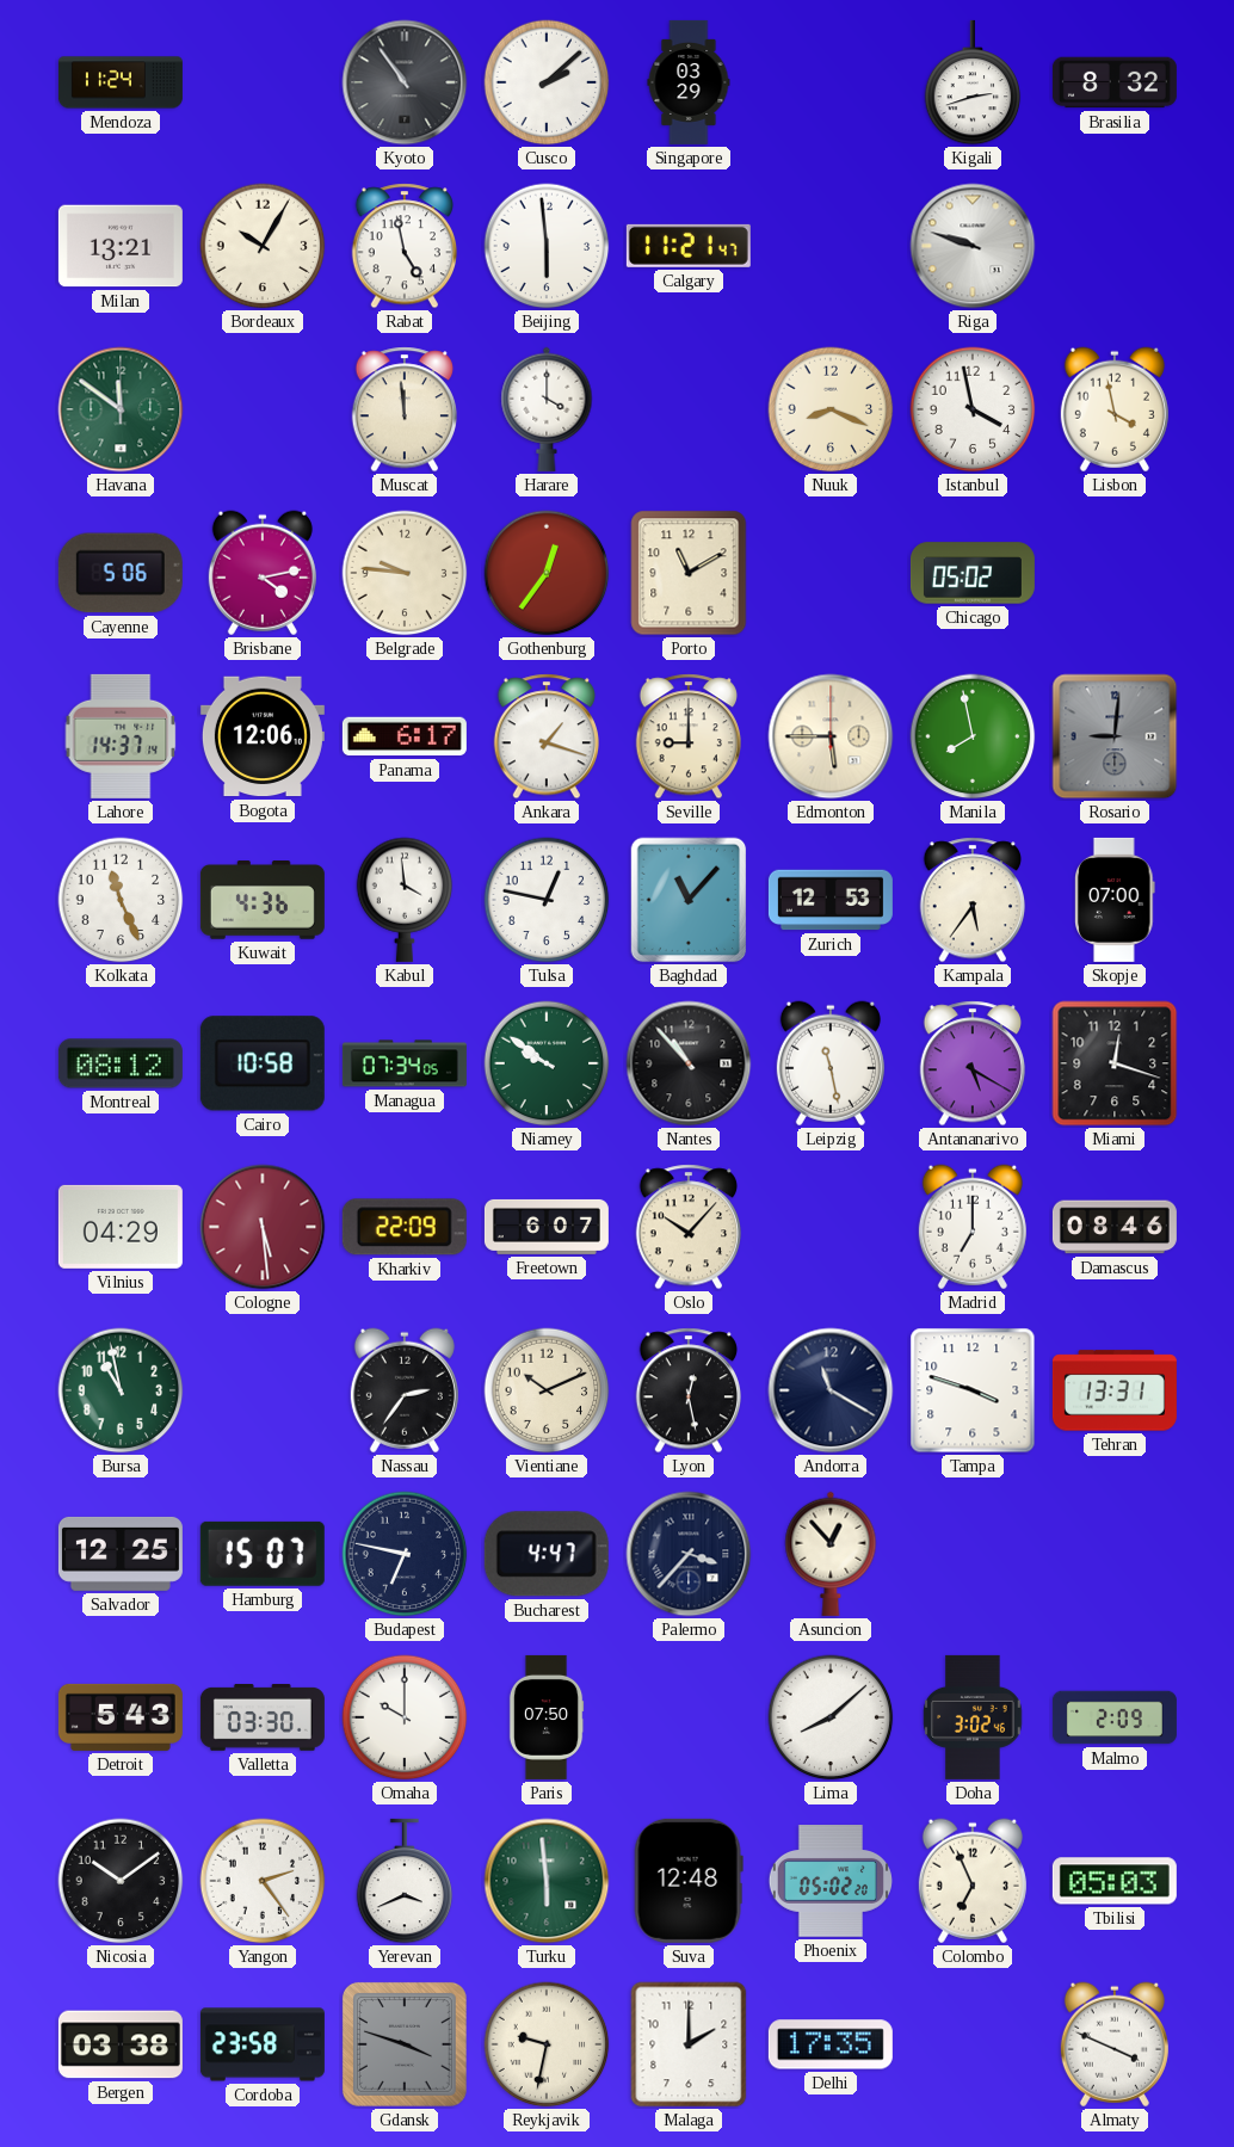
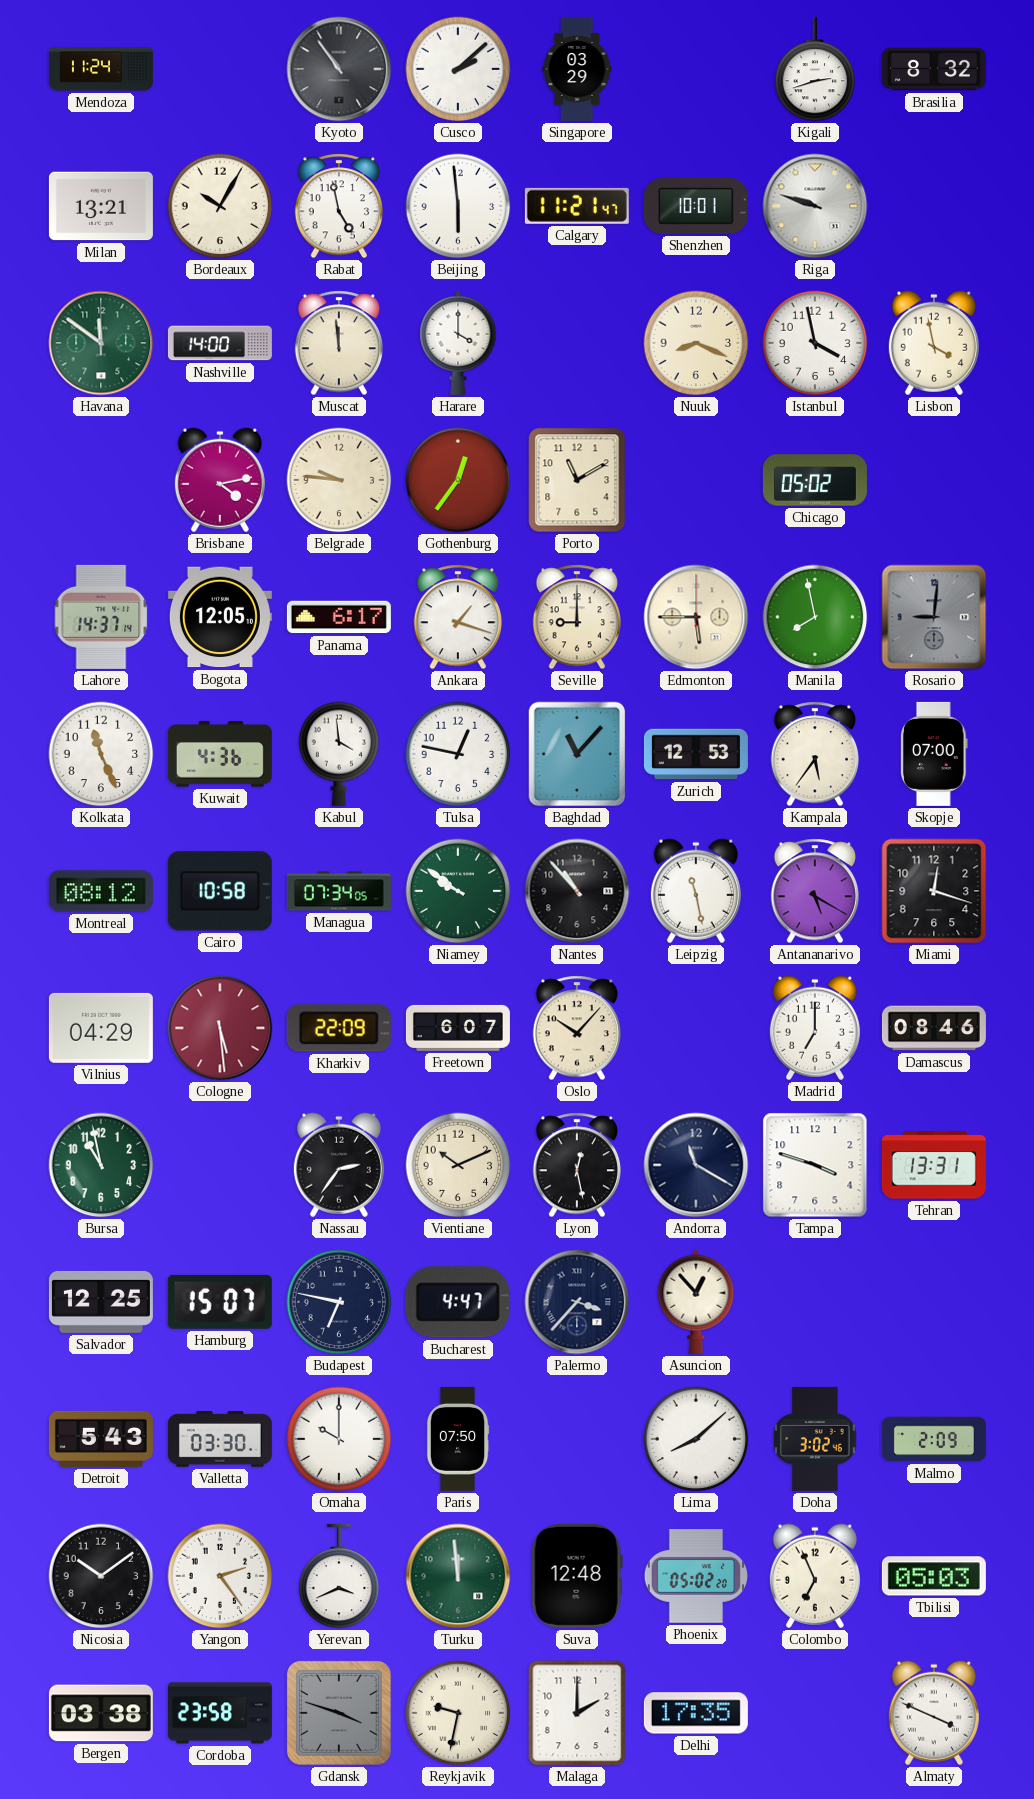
Shenzhen: none -> 10:01
Nashville: none -> 14:00
Cayenne: 5:06 -> none
Bogota: 12:06 -> 12:05
Turku: 5:59 -> 11:59
